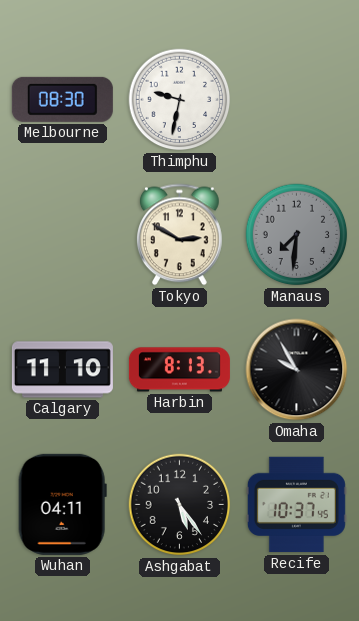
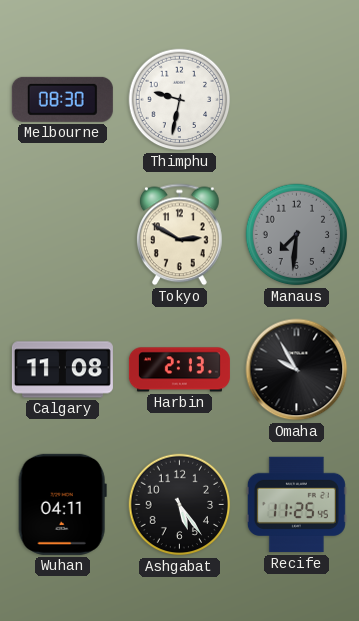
Calgary: 11:10 -> 11:08
Harbin: 8:13 -> 2:13
Recife: 10:37 -> 11:25
